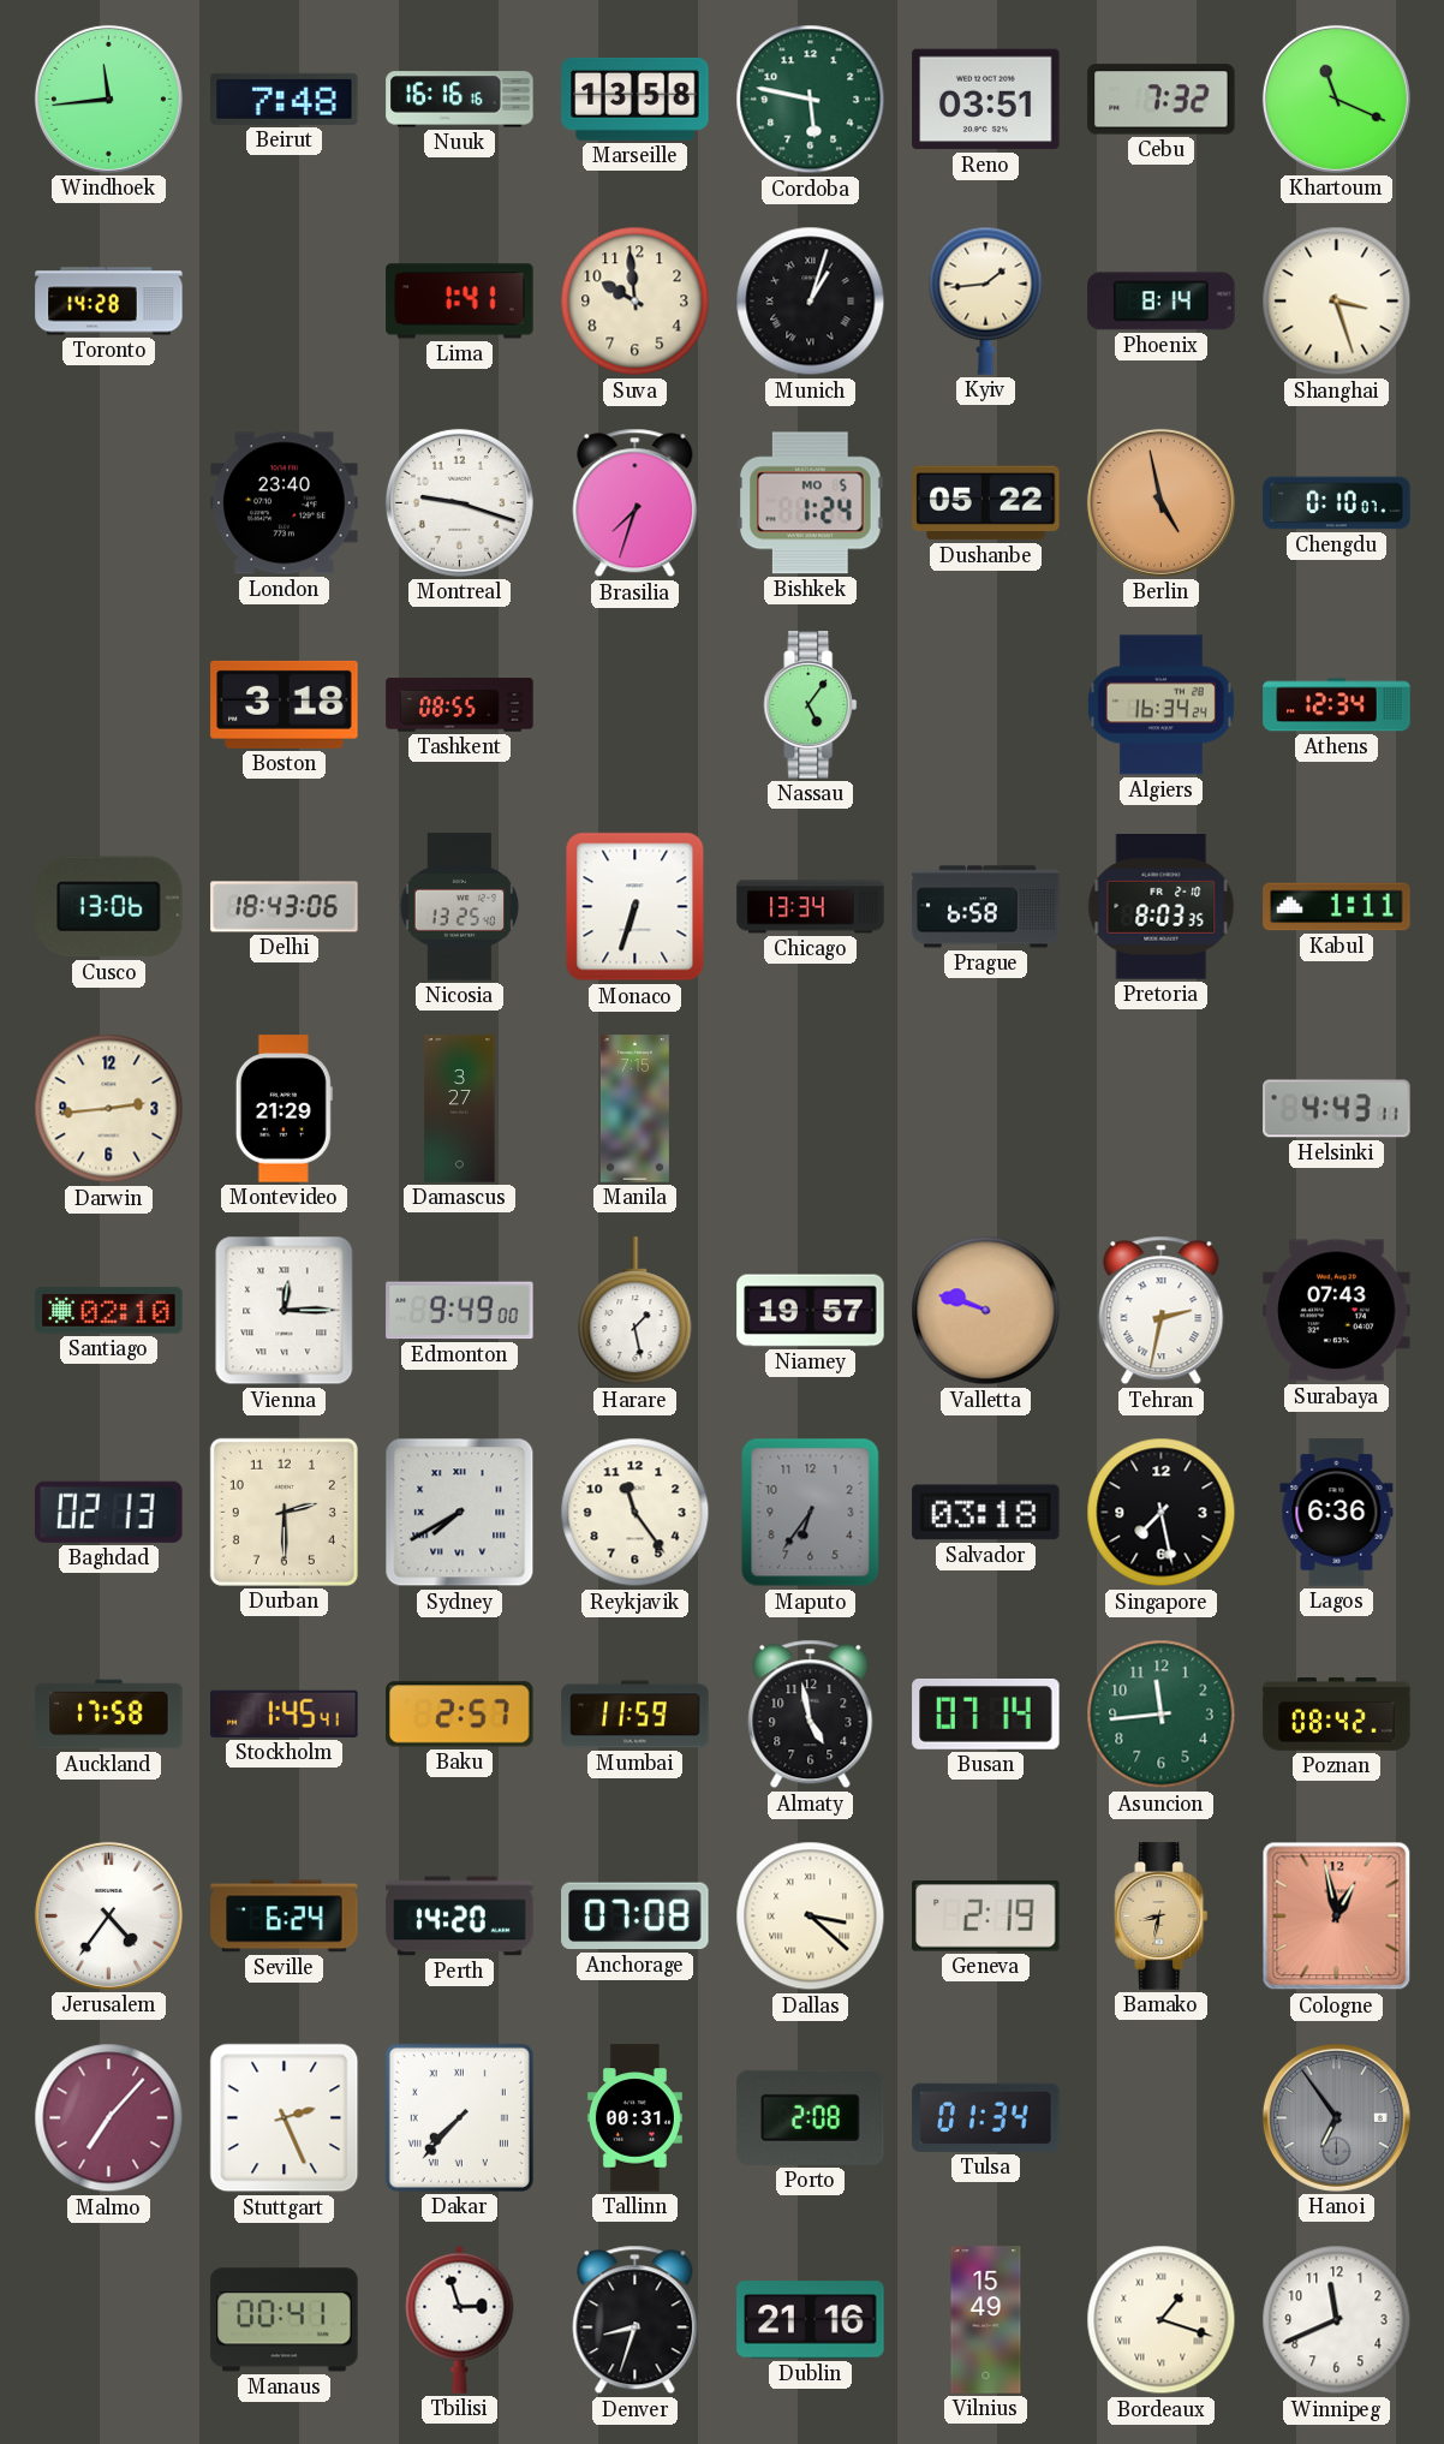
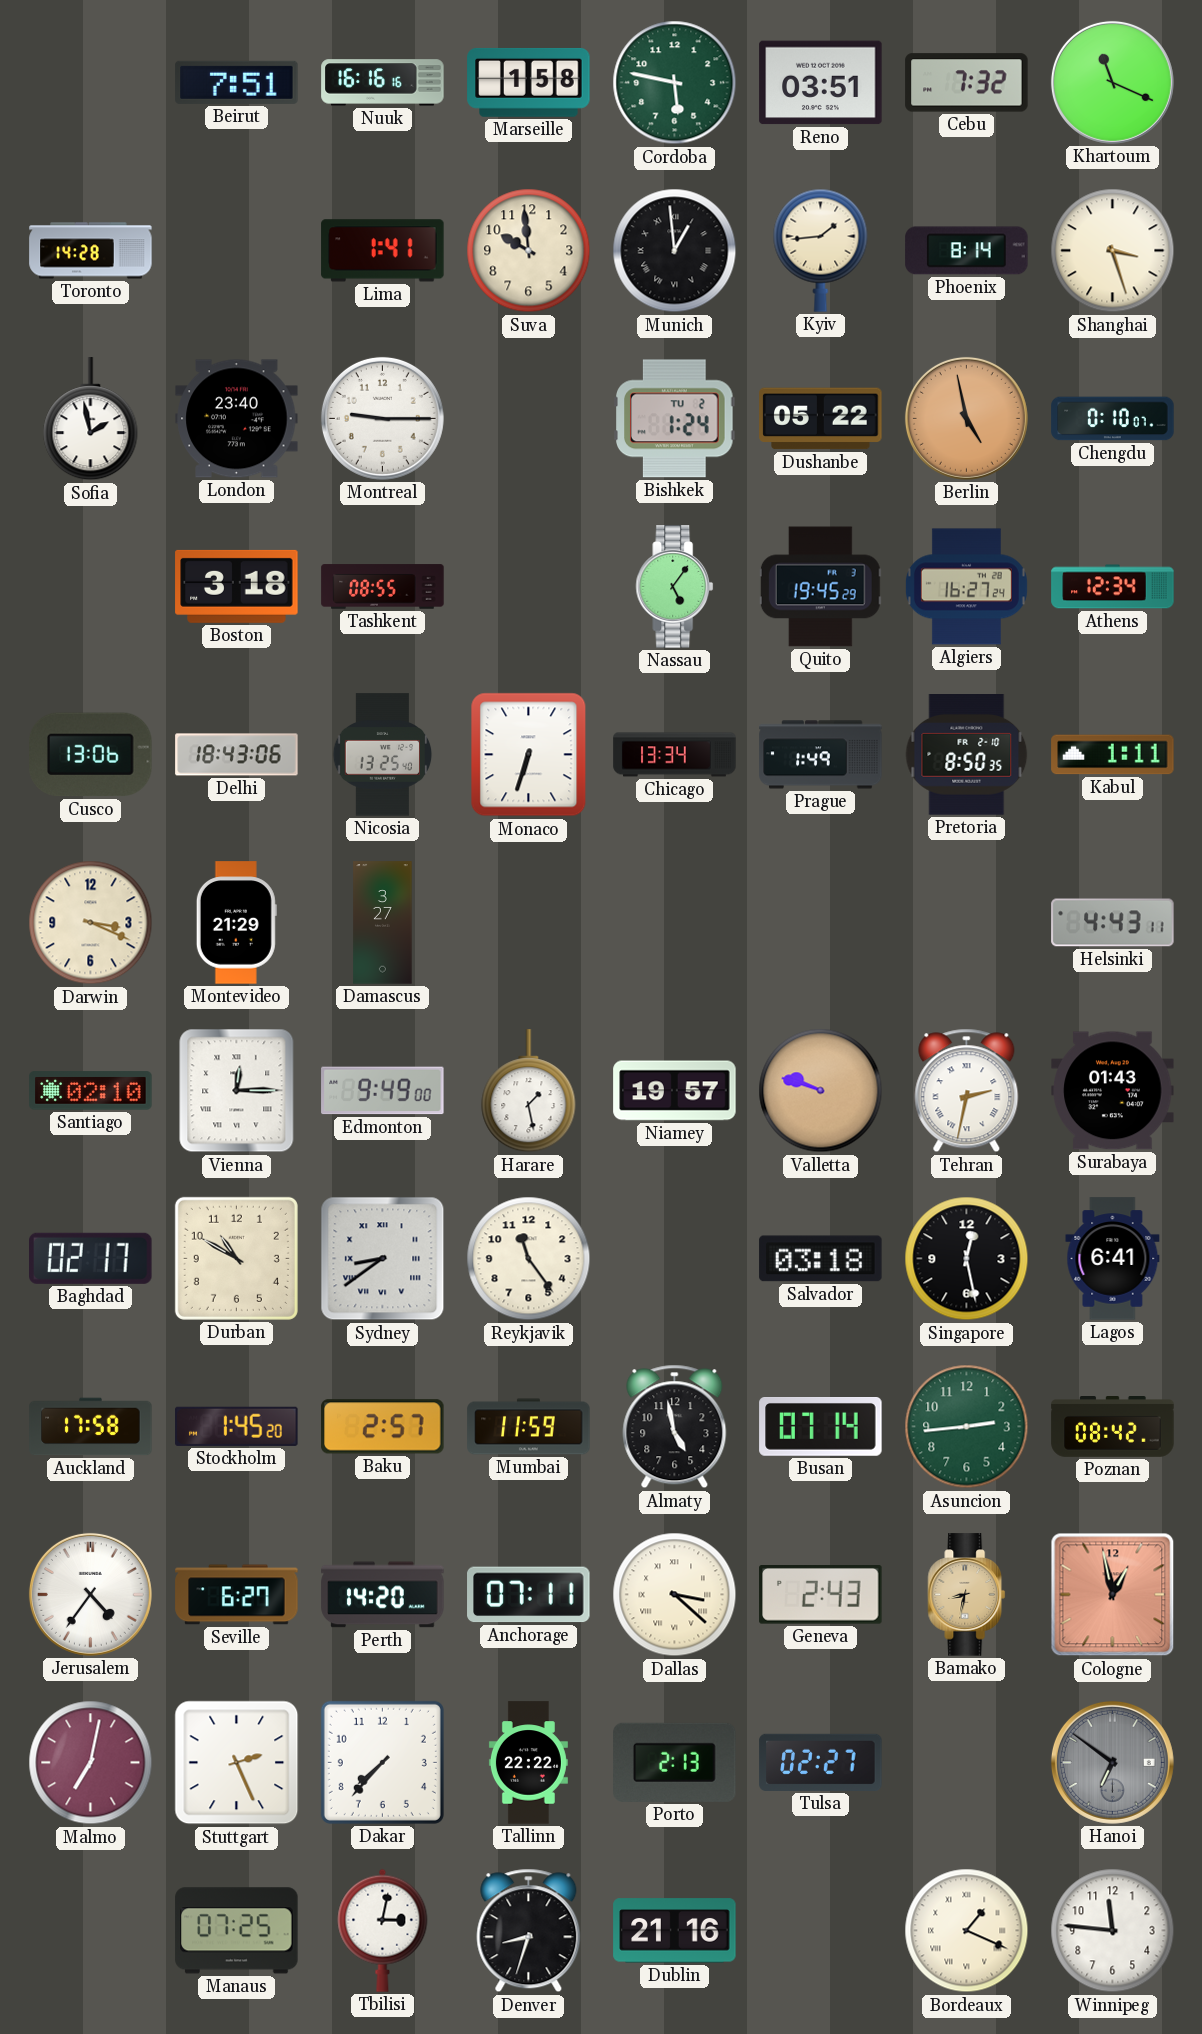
Windhoek: 11:44 -> none
Beirut: 7:48 -> 7:51
Marseille: 13:58 -> 1:58
Munich: 1:03 -> 12:59
Sofia: none -> 1:58
Montreal: 9:18 -> 9:15
Brasilia: 7:33 -> none
Bishkek date: MO 5 -> TU 2
Quito: none -> 19:45
Algiers: 16:34 -> 16:27
Prague: 6:58 -> 1:49
Pretoria: 8:03 -> 8:50
Darwin: 2:44 -> 3:19
Manila: 7:15 -> none
Surabaya: 07:43 -> 01:43
Baghdad: 02:13 -> 02:17
Durban: 2:30 -> 10:50
Sydney: 7:40 -> 8:39
Maputo: 6:36 -> none
Singapore: 7:28 -> 12:28
Lagos: 6:36 -> 6:41
Stockholm: 1:45:41 -> 1:45:20
Asuncion: 11:44 -> 2:44
Seville: 6:24 -> 6:27
Anchorage: 07:08 -> 07:11
Geneva: 2:19 -> 2:43
Malmo: 7:07 -> 7:02
Dakar numerals: Roman -> Arabic
Tallinn: 00:31 -> 22:22
Porto: 2:08 -> 2:13
Tulsa: 01:34 -> 02:27
Hanoi: 6:54 -> 6:51
Manaus: 00:41 -> 07:25
Tbilisi: 2:57 -> 3:02
Vilnius: 15:49 -> none
Bordeaux: 1:18 -> 1:19
Winnipeg: 11:41 -> 11:46
